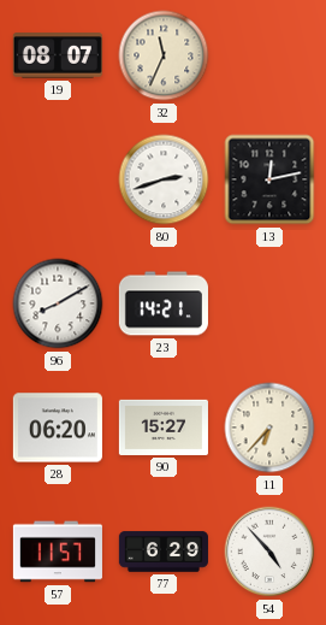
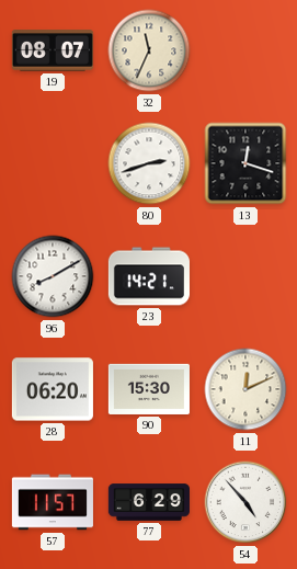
13: 12:13 -> 12:18
90: 15:27 -> 15:30
11: 6:37 -> 12:11
